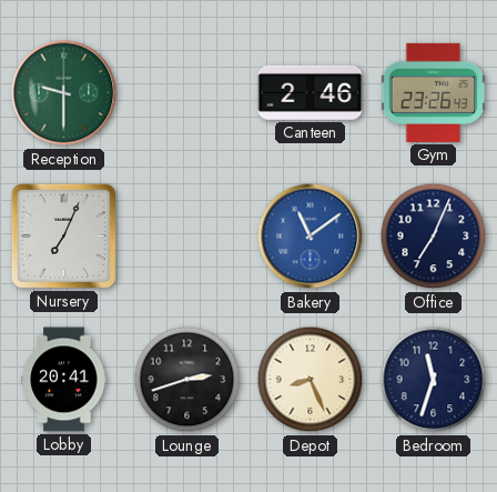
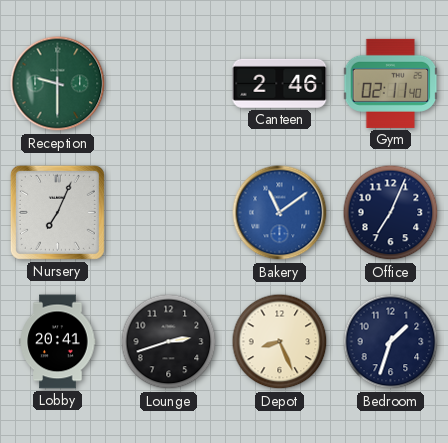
Gym: 23:26 -> 02:11
Bedroom: 11:33 -> 1:33
